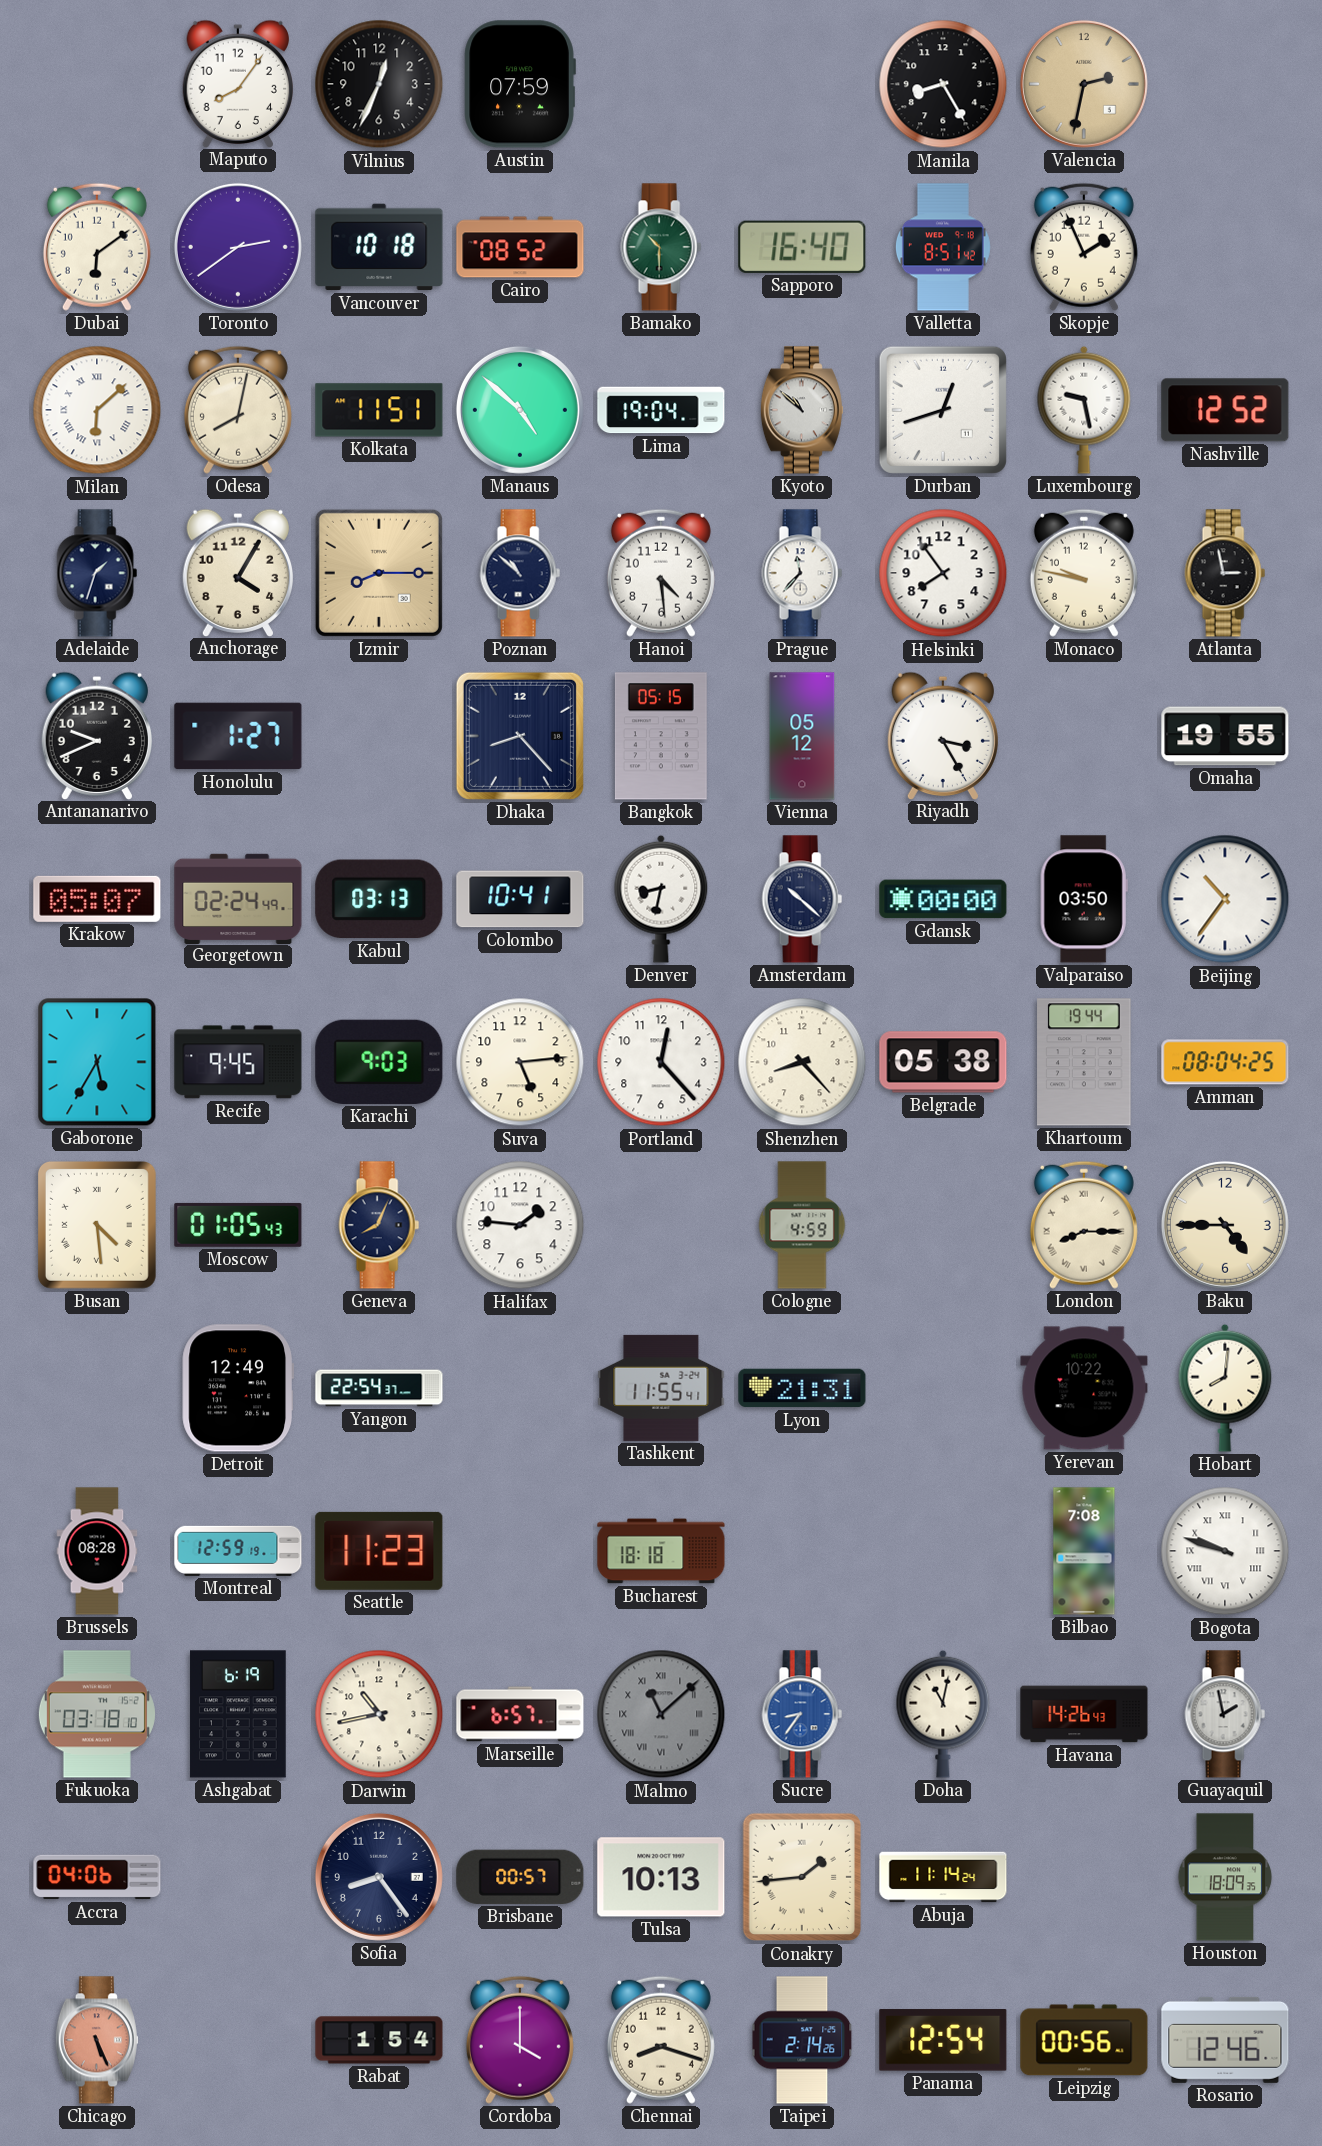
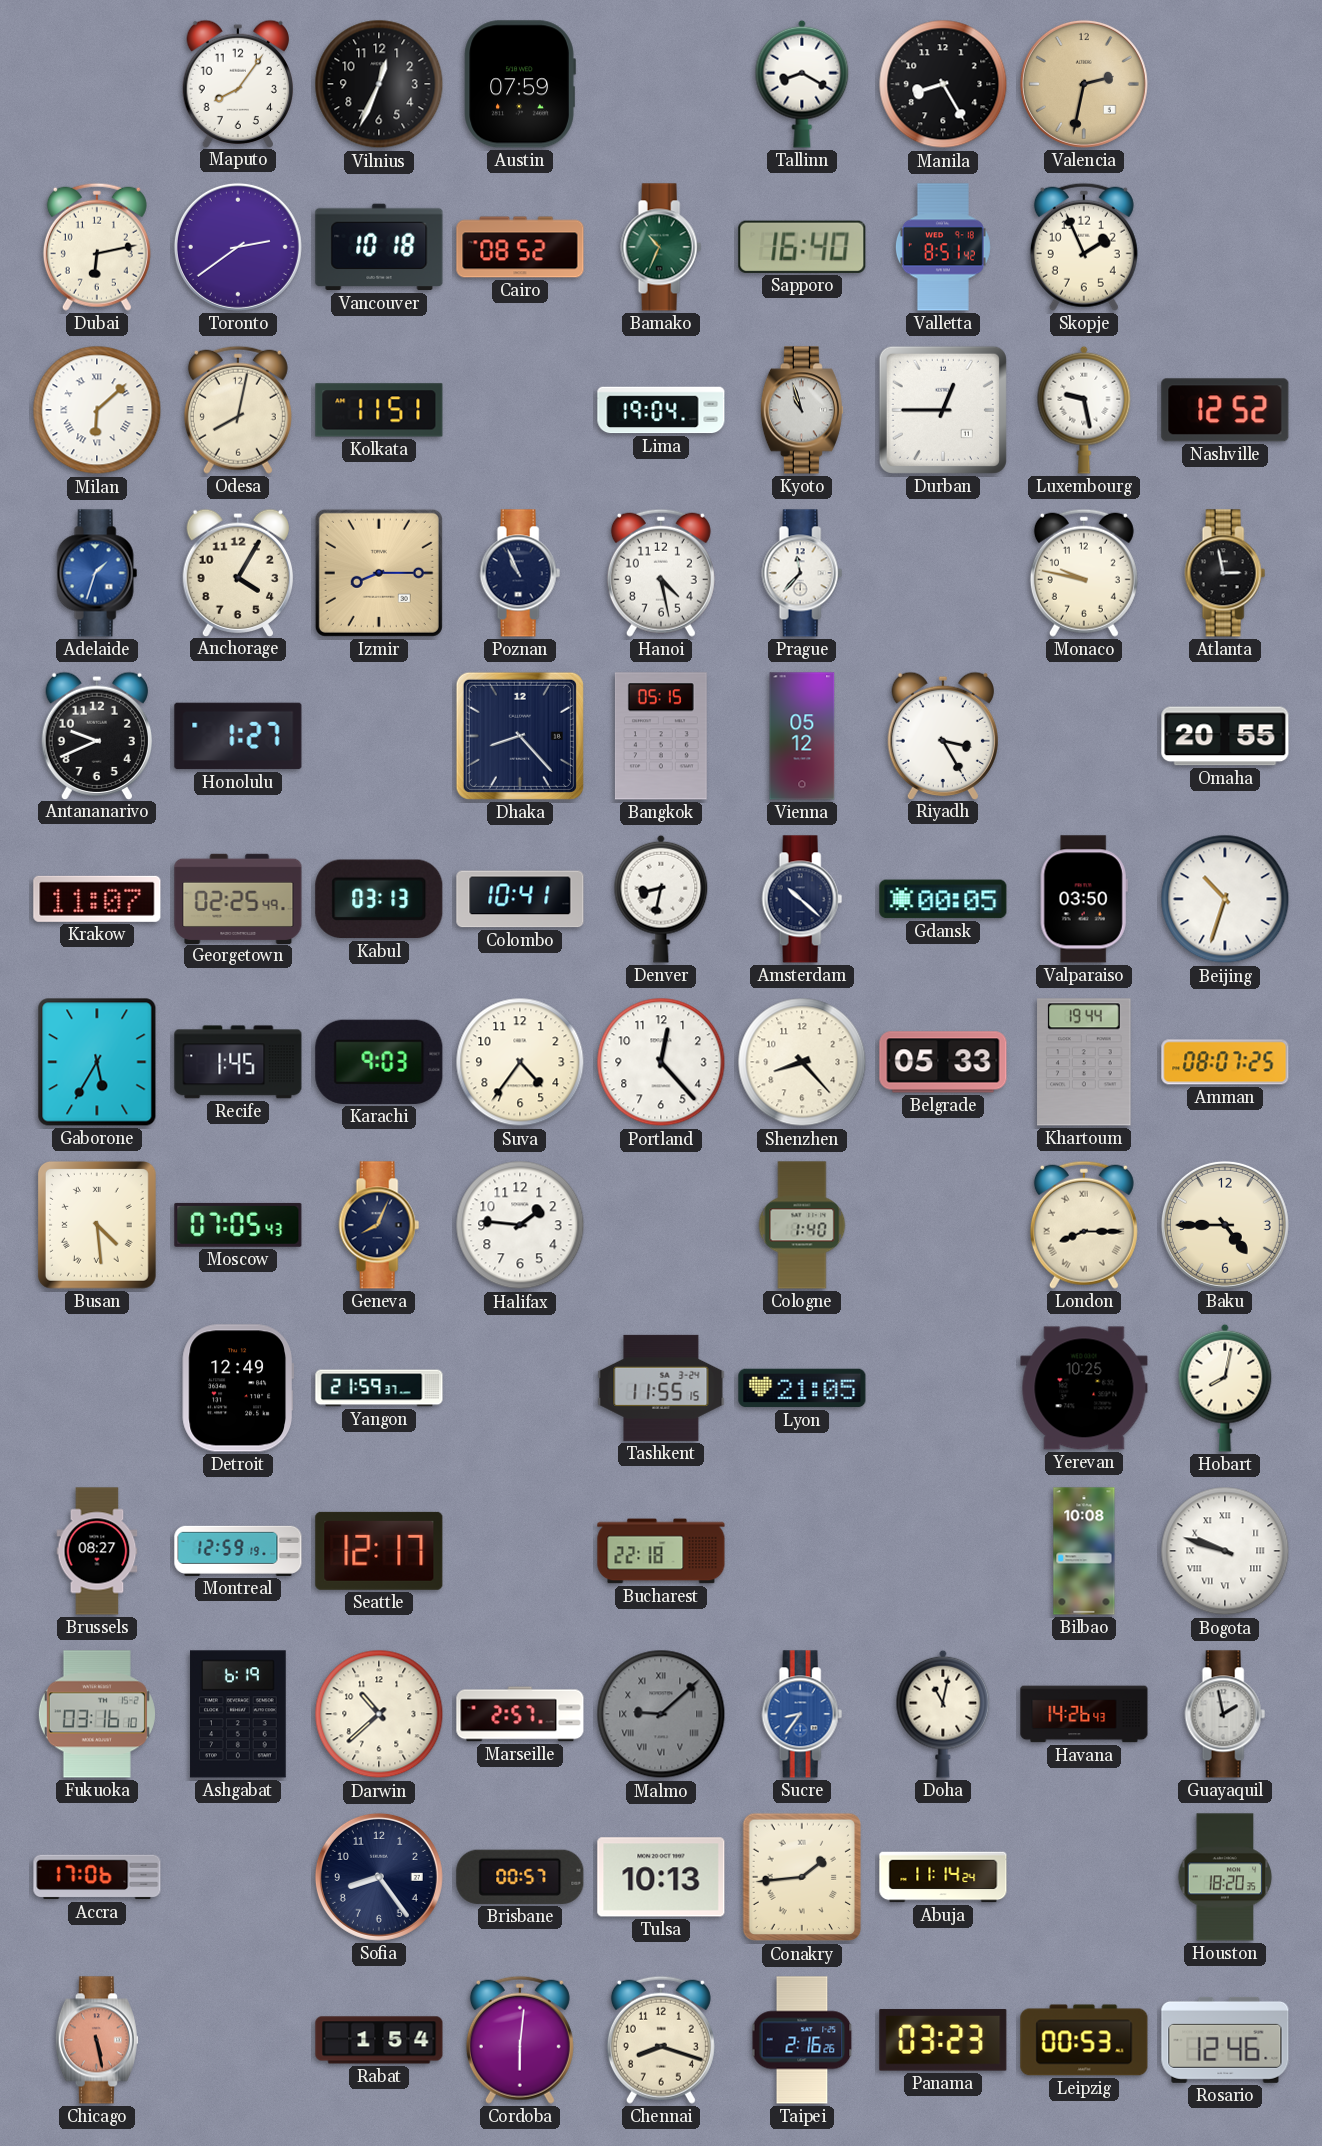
Tallinn: none -> 8:20
Dubai: 6:09 -> 6:13
Bamako: 10:30 -> 10:34
Manaus: 4:52 -> none
Kyoto: 10:52 -> 10:57
Durban: 12:42 -> 12:45
Adelaide dial: navy -> blue
Poznan: 10:52 -> 10:56
Hanoi: 4:29 -> 4:28
Helsinki: 7:54 -> none
Omaha: 19:55 -> 20:55
Krakow: 05:07 -> 11:07
Georgetown: 02:24 -> 02:25
Gdansk: 00:00 -> 00:05
Beijing: 10:36 -> 10:33
Recife: 9:45 -> 1:45
Suva: 5:14 -> 4:36
Belgrade: 05:38 -> 05:33
Amman: 08:04 -> 08:07
Moscow: 01:05 -> 07:05
Cologne: 4:59 -> 1:40
Yangon: 22:54 -> 21:59
Tashkent: 11:55:41 -> 11:55:15
Lyon: 21:31 -> 21:05
Yerevan: 10:22 -> 10:25
Hobart: 8:01 -> 8:02
Brussels: 08:28 -> 08:27
Seattle: 11:23 -> 12:17
Bucharest: 18:18 -> 22:18
Bilbao: 7:08 -> 10:08
Fukuoka: 03:18 -> 03:16
Darwin: 10:43 -> 10:38
Marseille: 6:57 -> 2:57
Malmo: 11:08 -> 9:08
Accra: 04:06 -> 17:06
Houston: 18:09 -> 18:20
Chicago: 5:26 -> 5:28
Cordoba: 4:00 -> 6:01
Taipei: 2:14 -> 2:16
Panama: 12:54 -> 03:23
Leipzig: 00:56 -> 00:53
